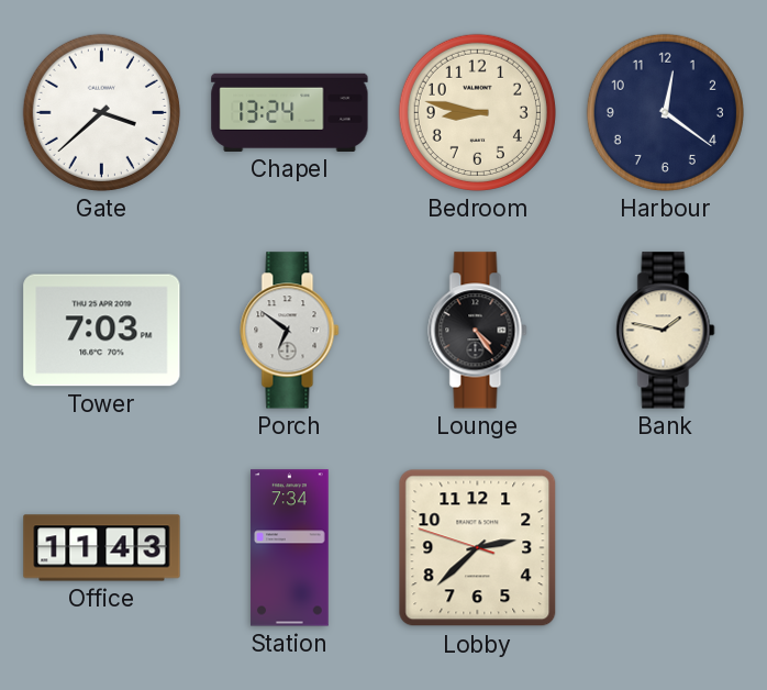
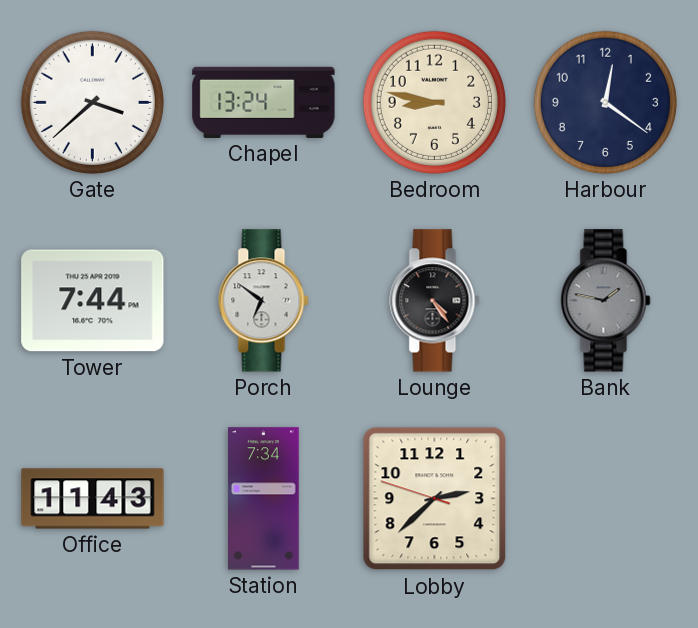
Tower: 7:03 -> 7:44
Bank dial: cream -> grey
